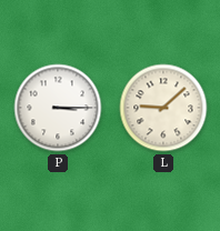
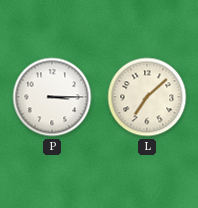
L: 9:08 -> 7:08
